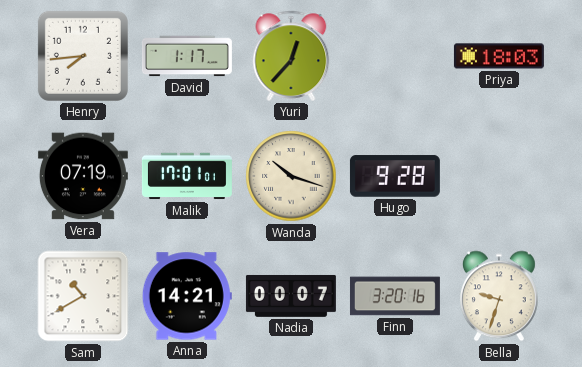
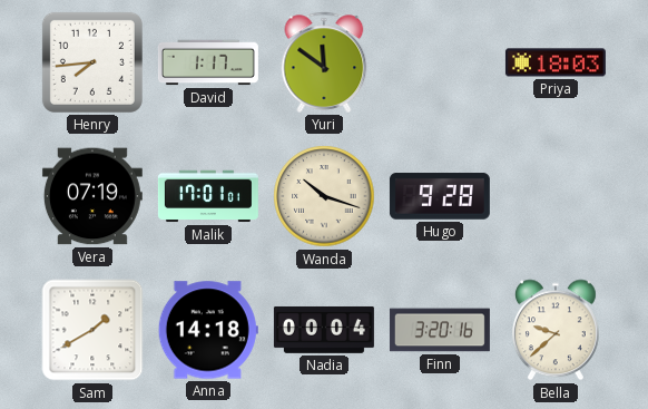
Yuri: 12:37 -> 11:51
Sam: 10:40 -> 1:40
Anna: 14:21 -> 14:18
Nadia: 00:07 -> 00:04
Bella: 9:33 -> 9:38
